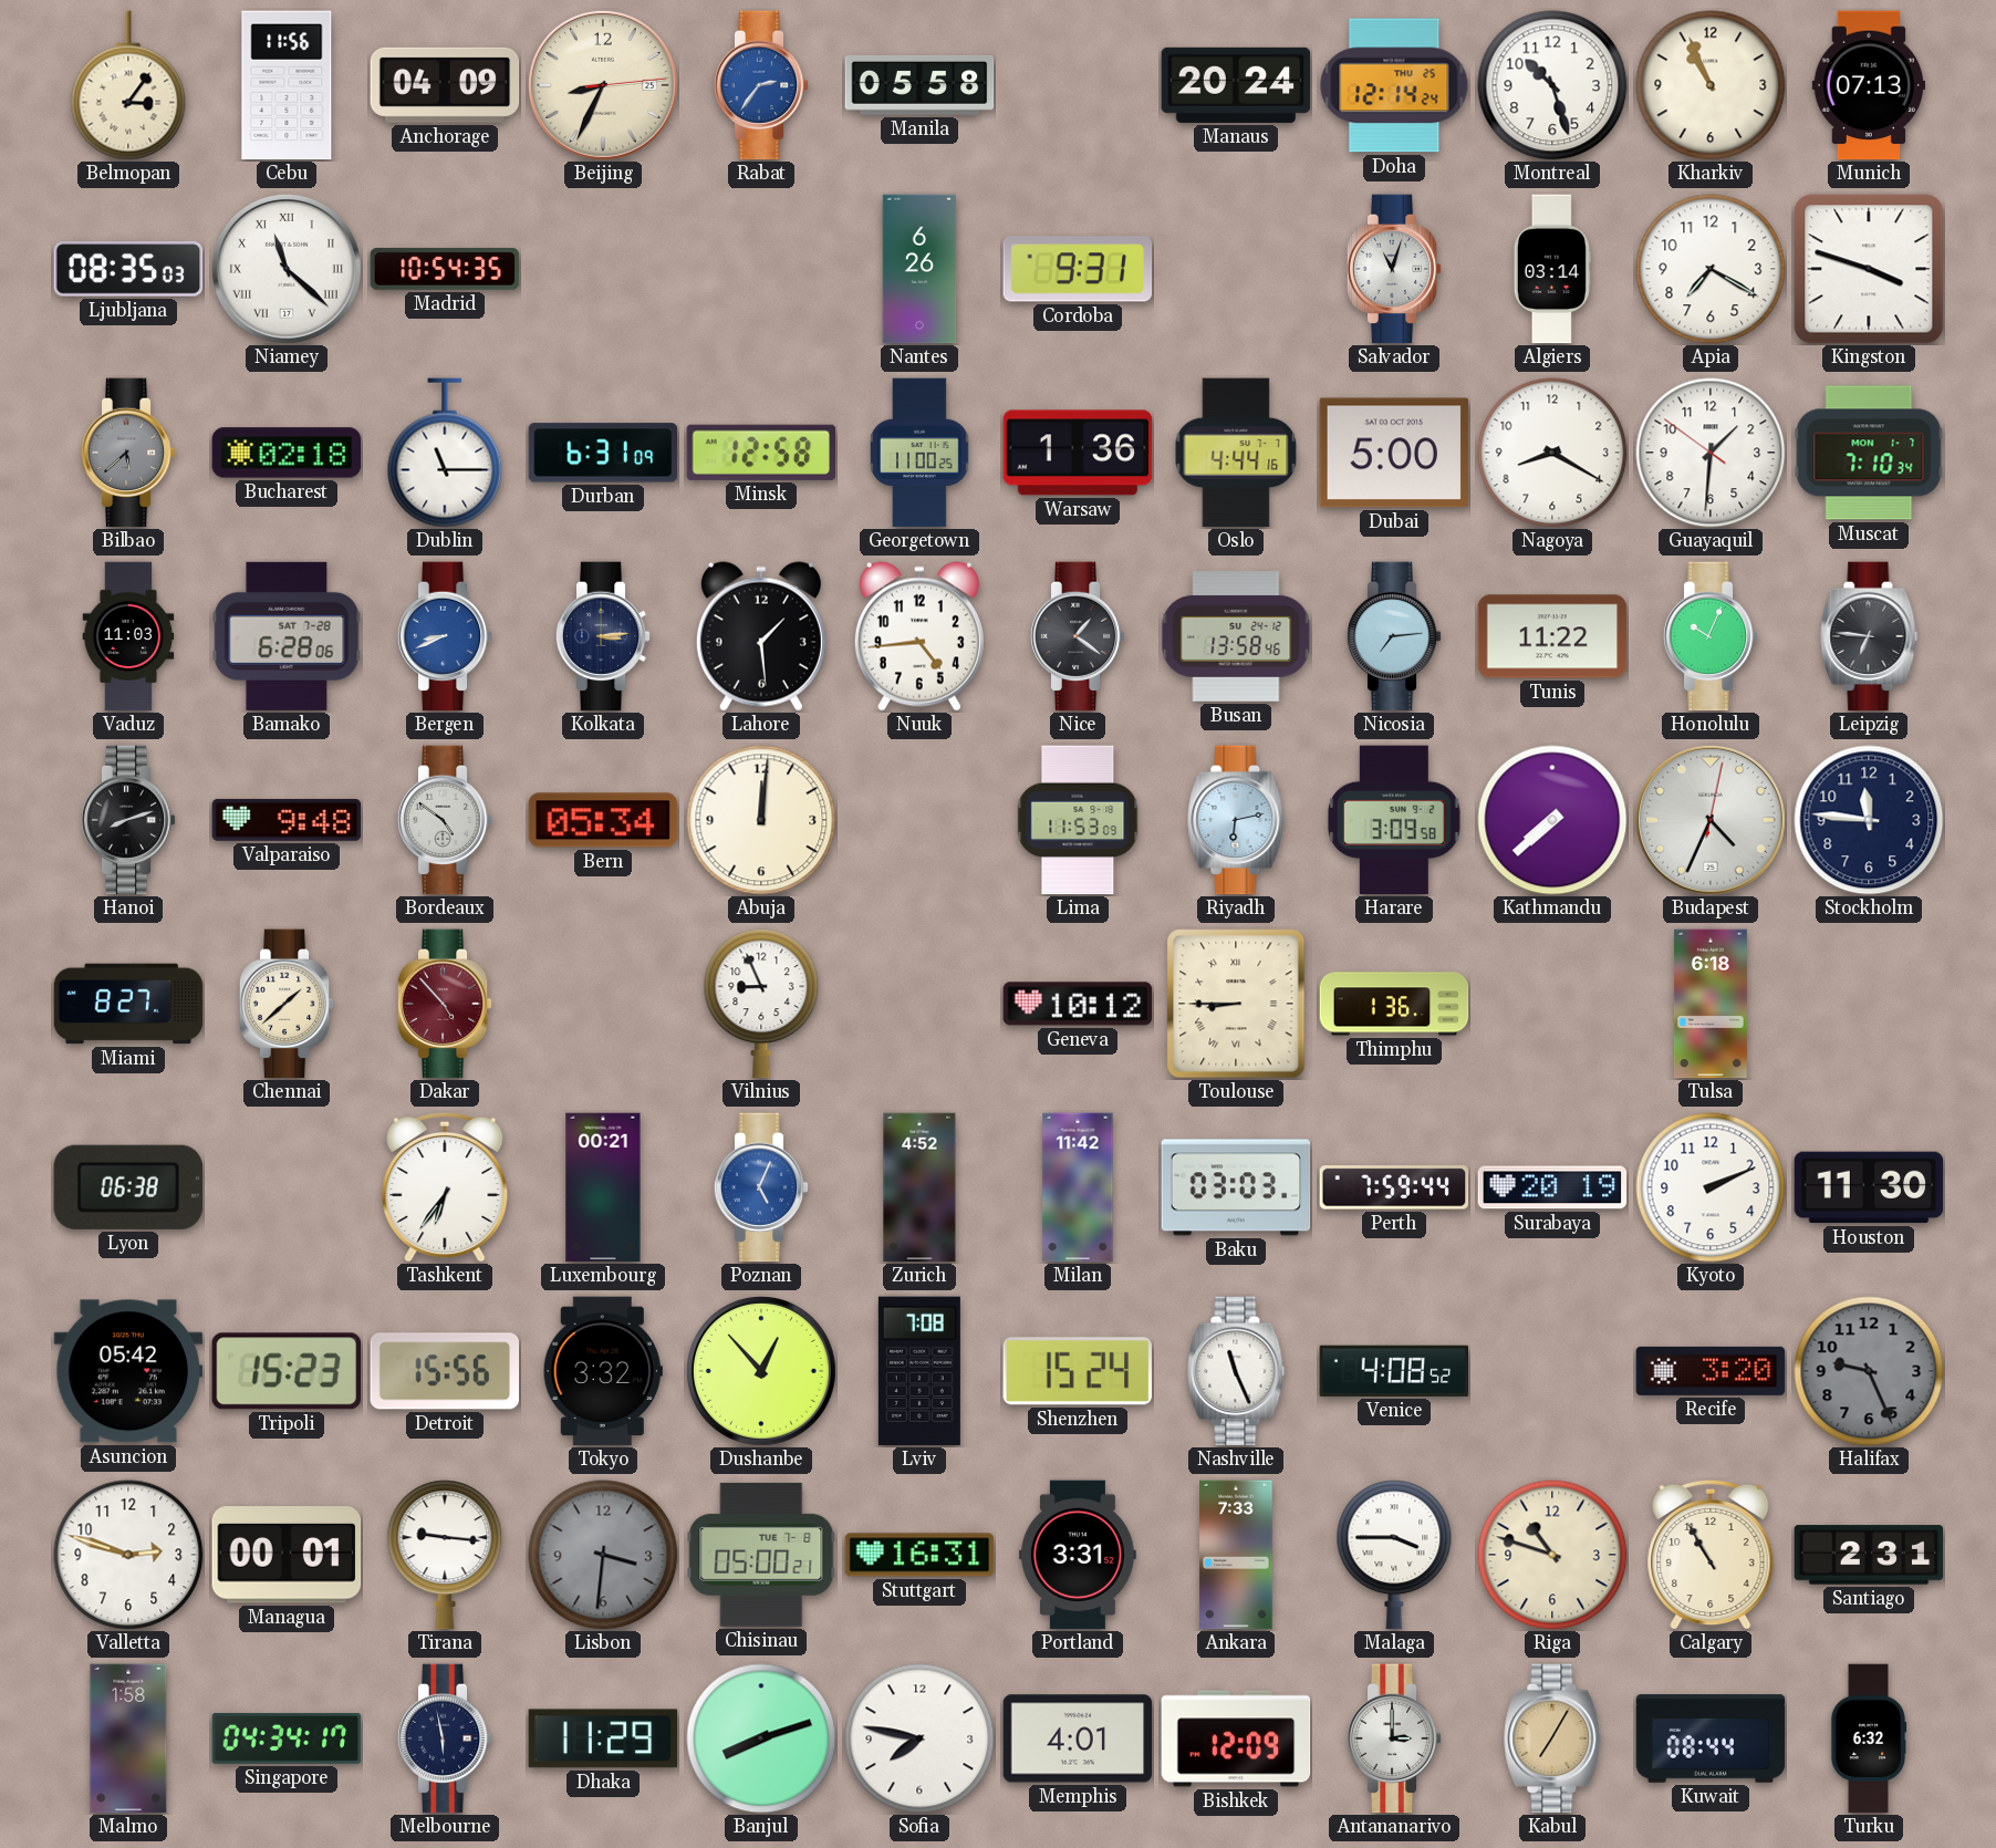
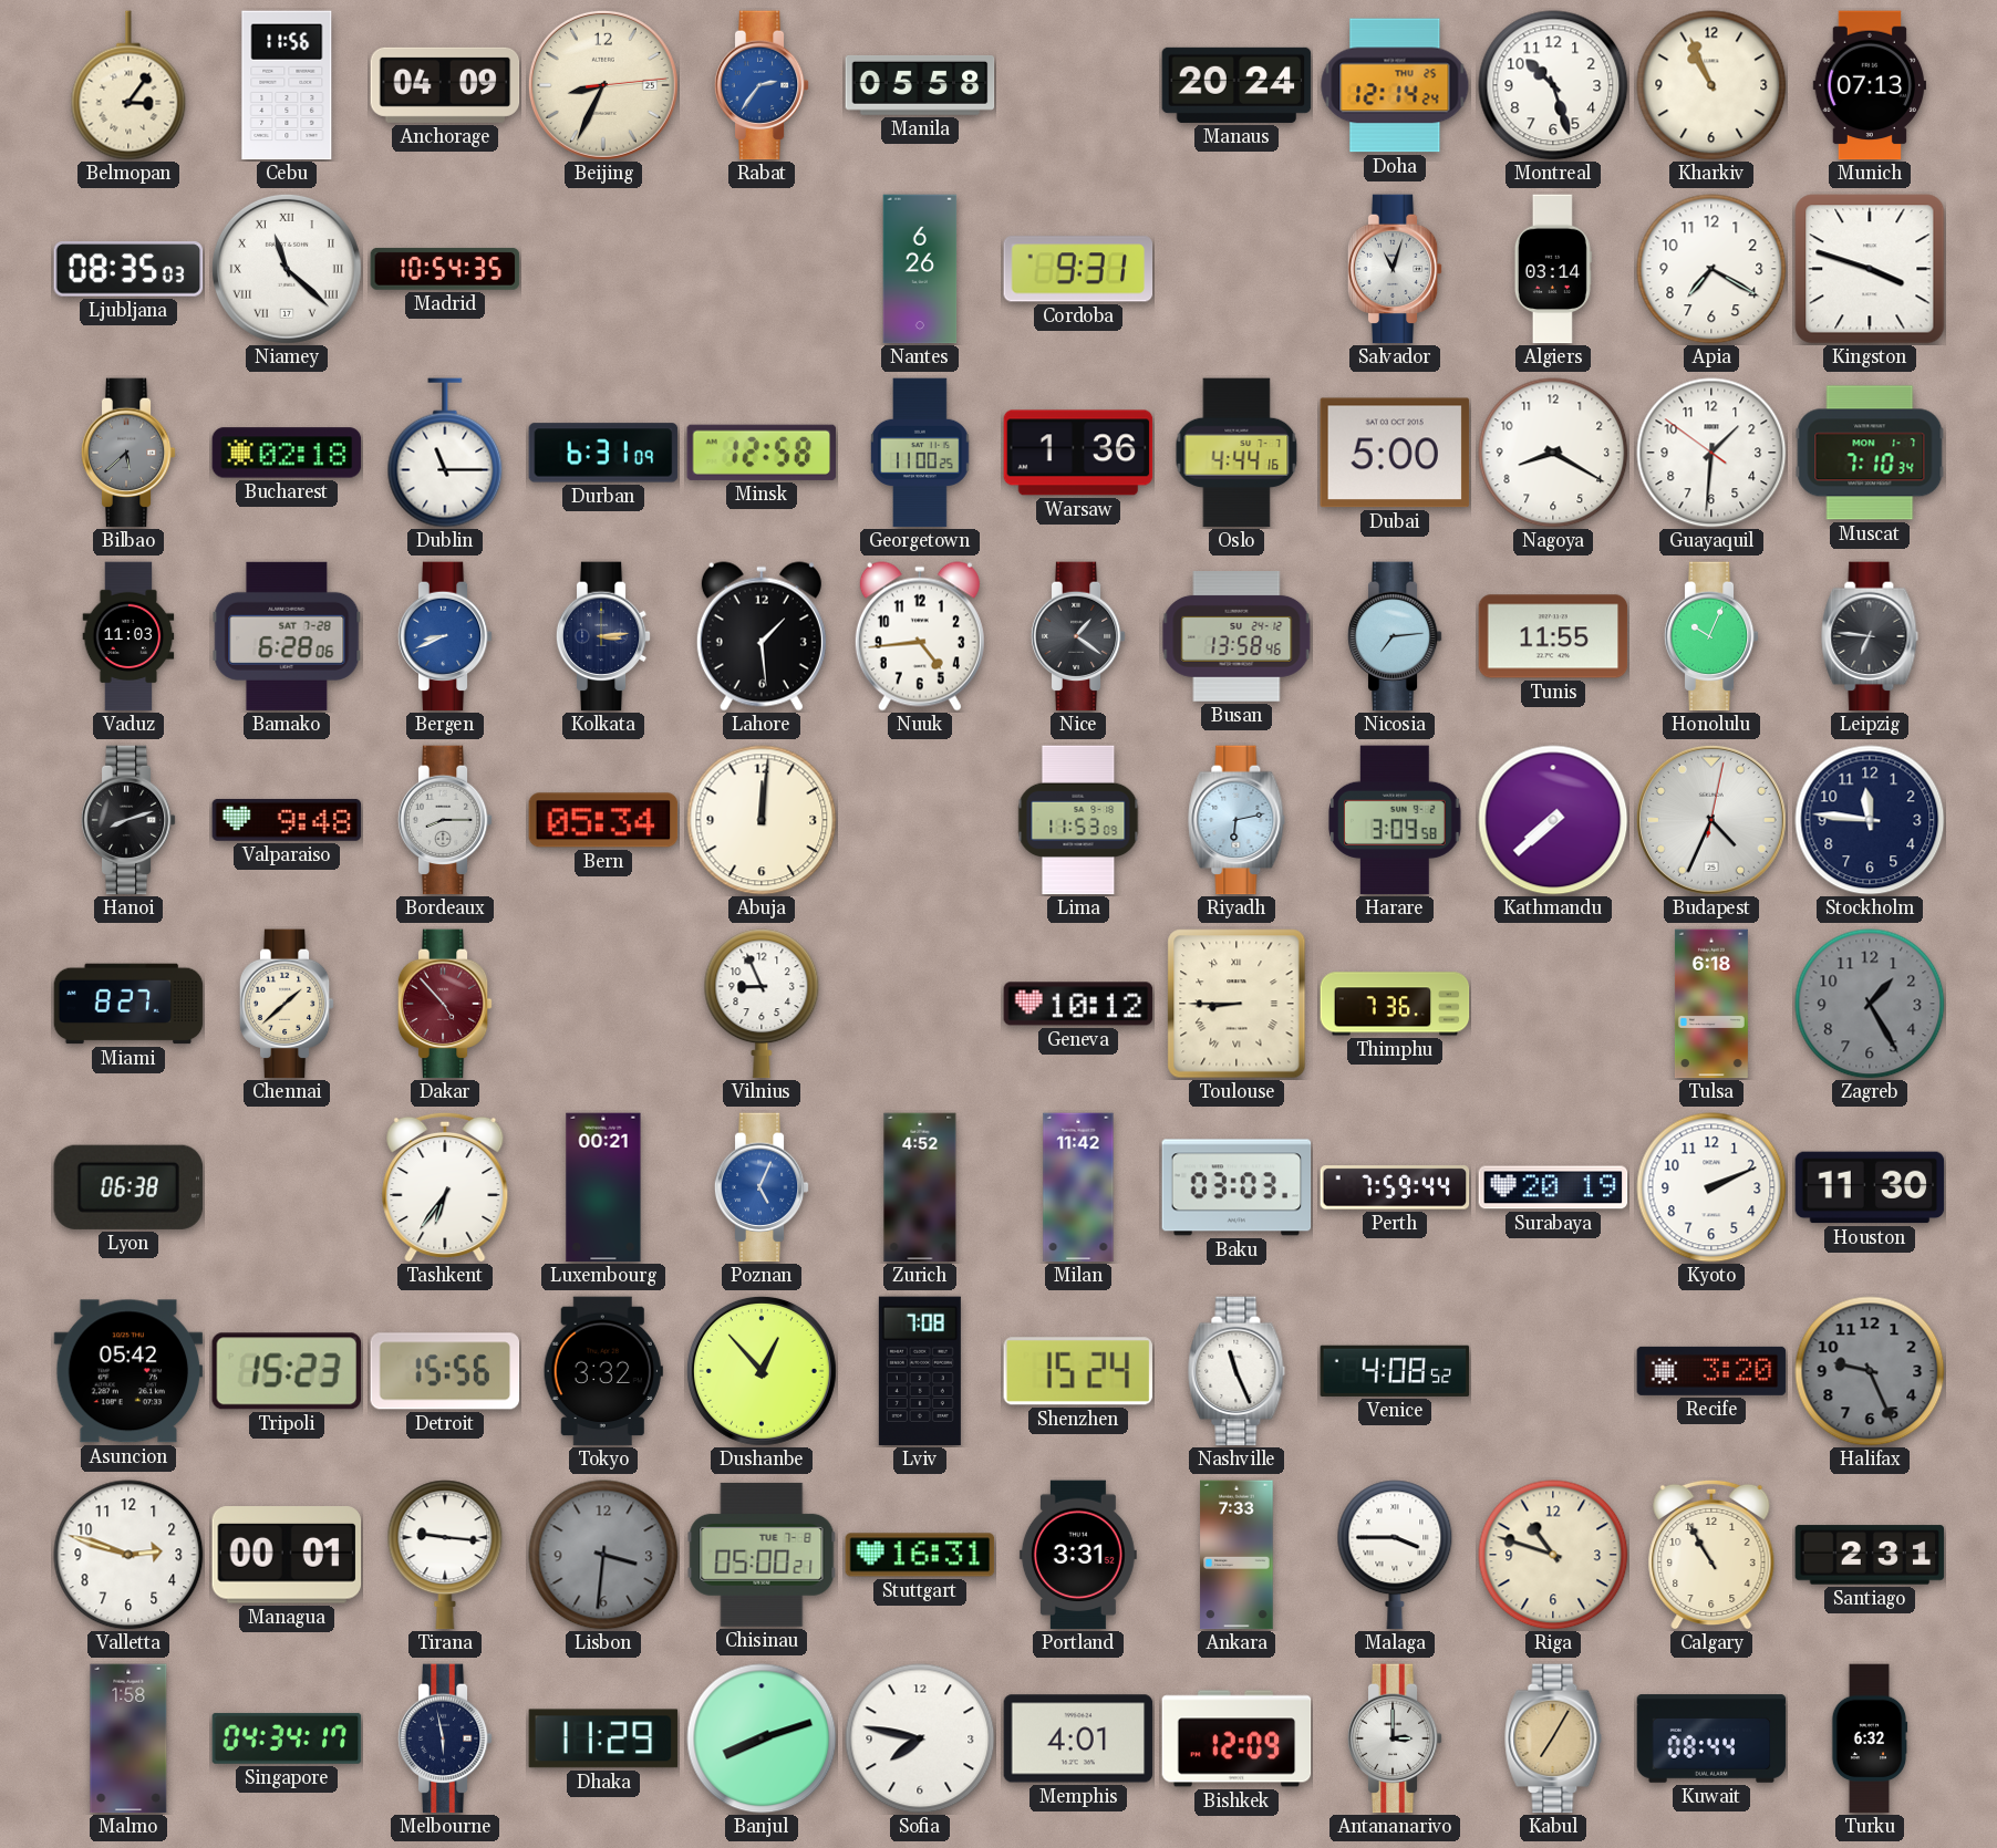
Tunis: 11:22 -> 11:55
Bordeaux: 4:51 -> 8:15
Thimphu: 1:36 -> 7:36
Zagreb: none -> 1:25
